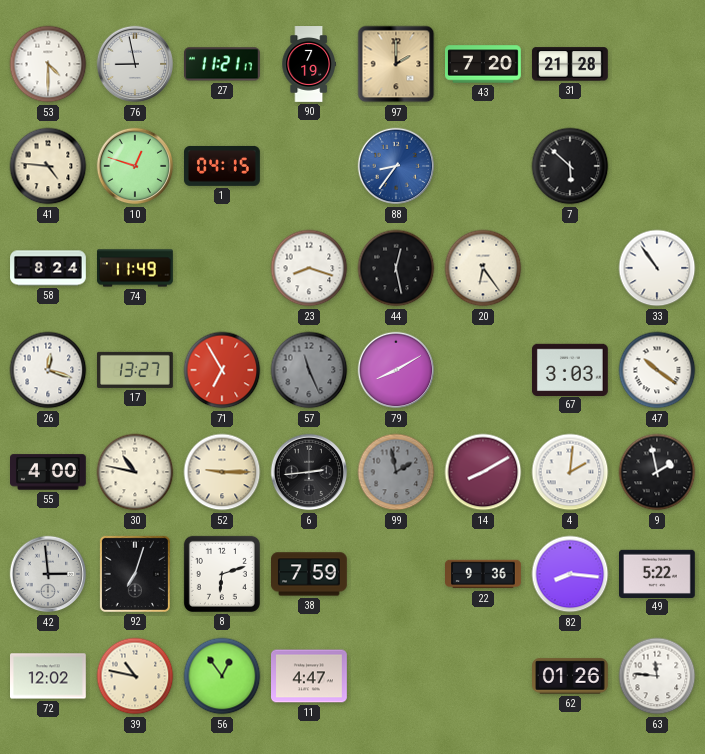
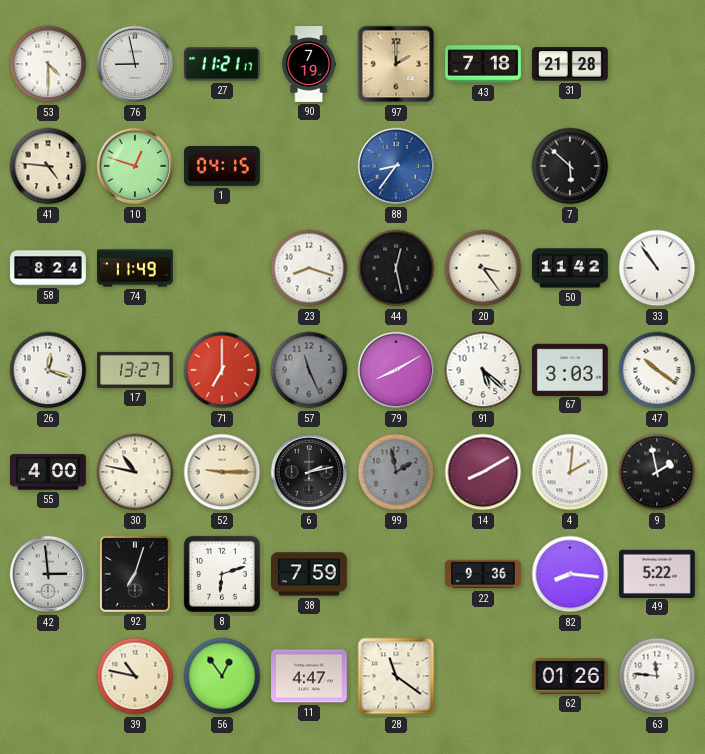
43: 7:20 -> 7:18
20: 6:24 -> 3:24
50: none -> 11:42
71: 6:55 -> 7:00
91: none -> 5:22
6: 2:44 -> 2:13
72: 12:02 -> none
28: none -> 11:21
